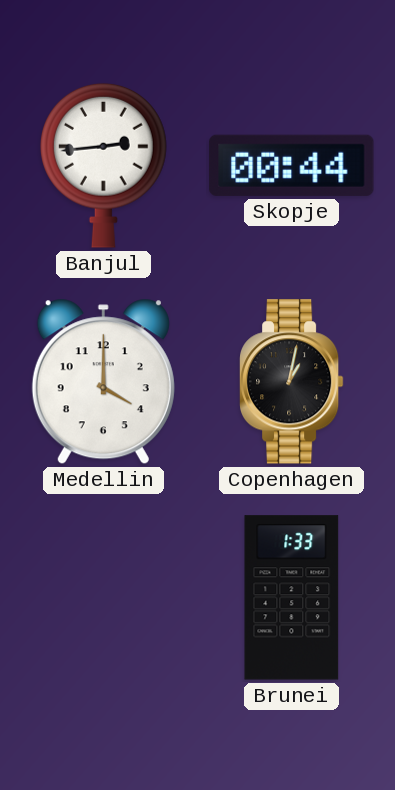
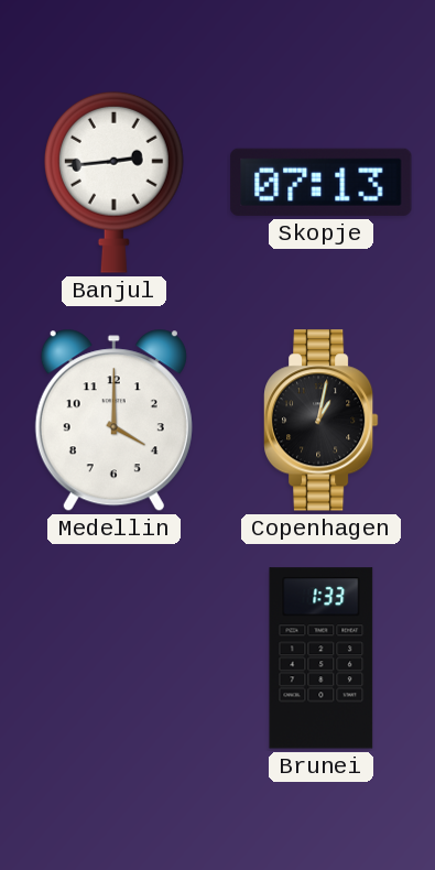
Skopje: 00:44 -> 07:13
